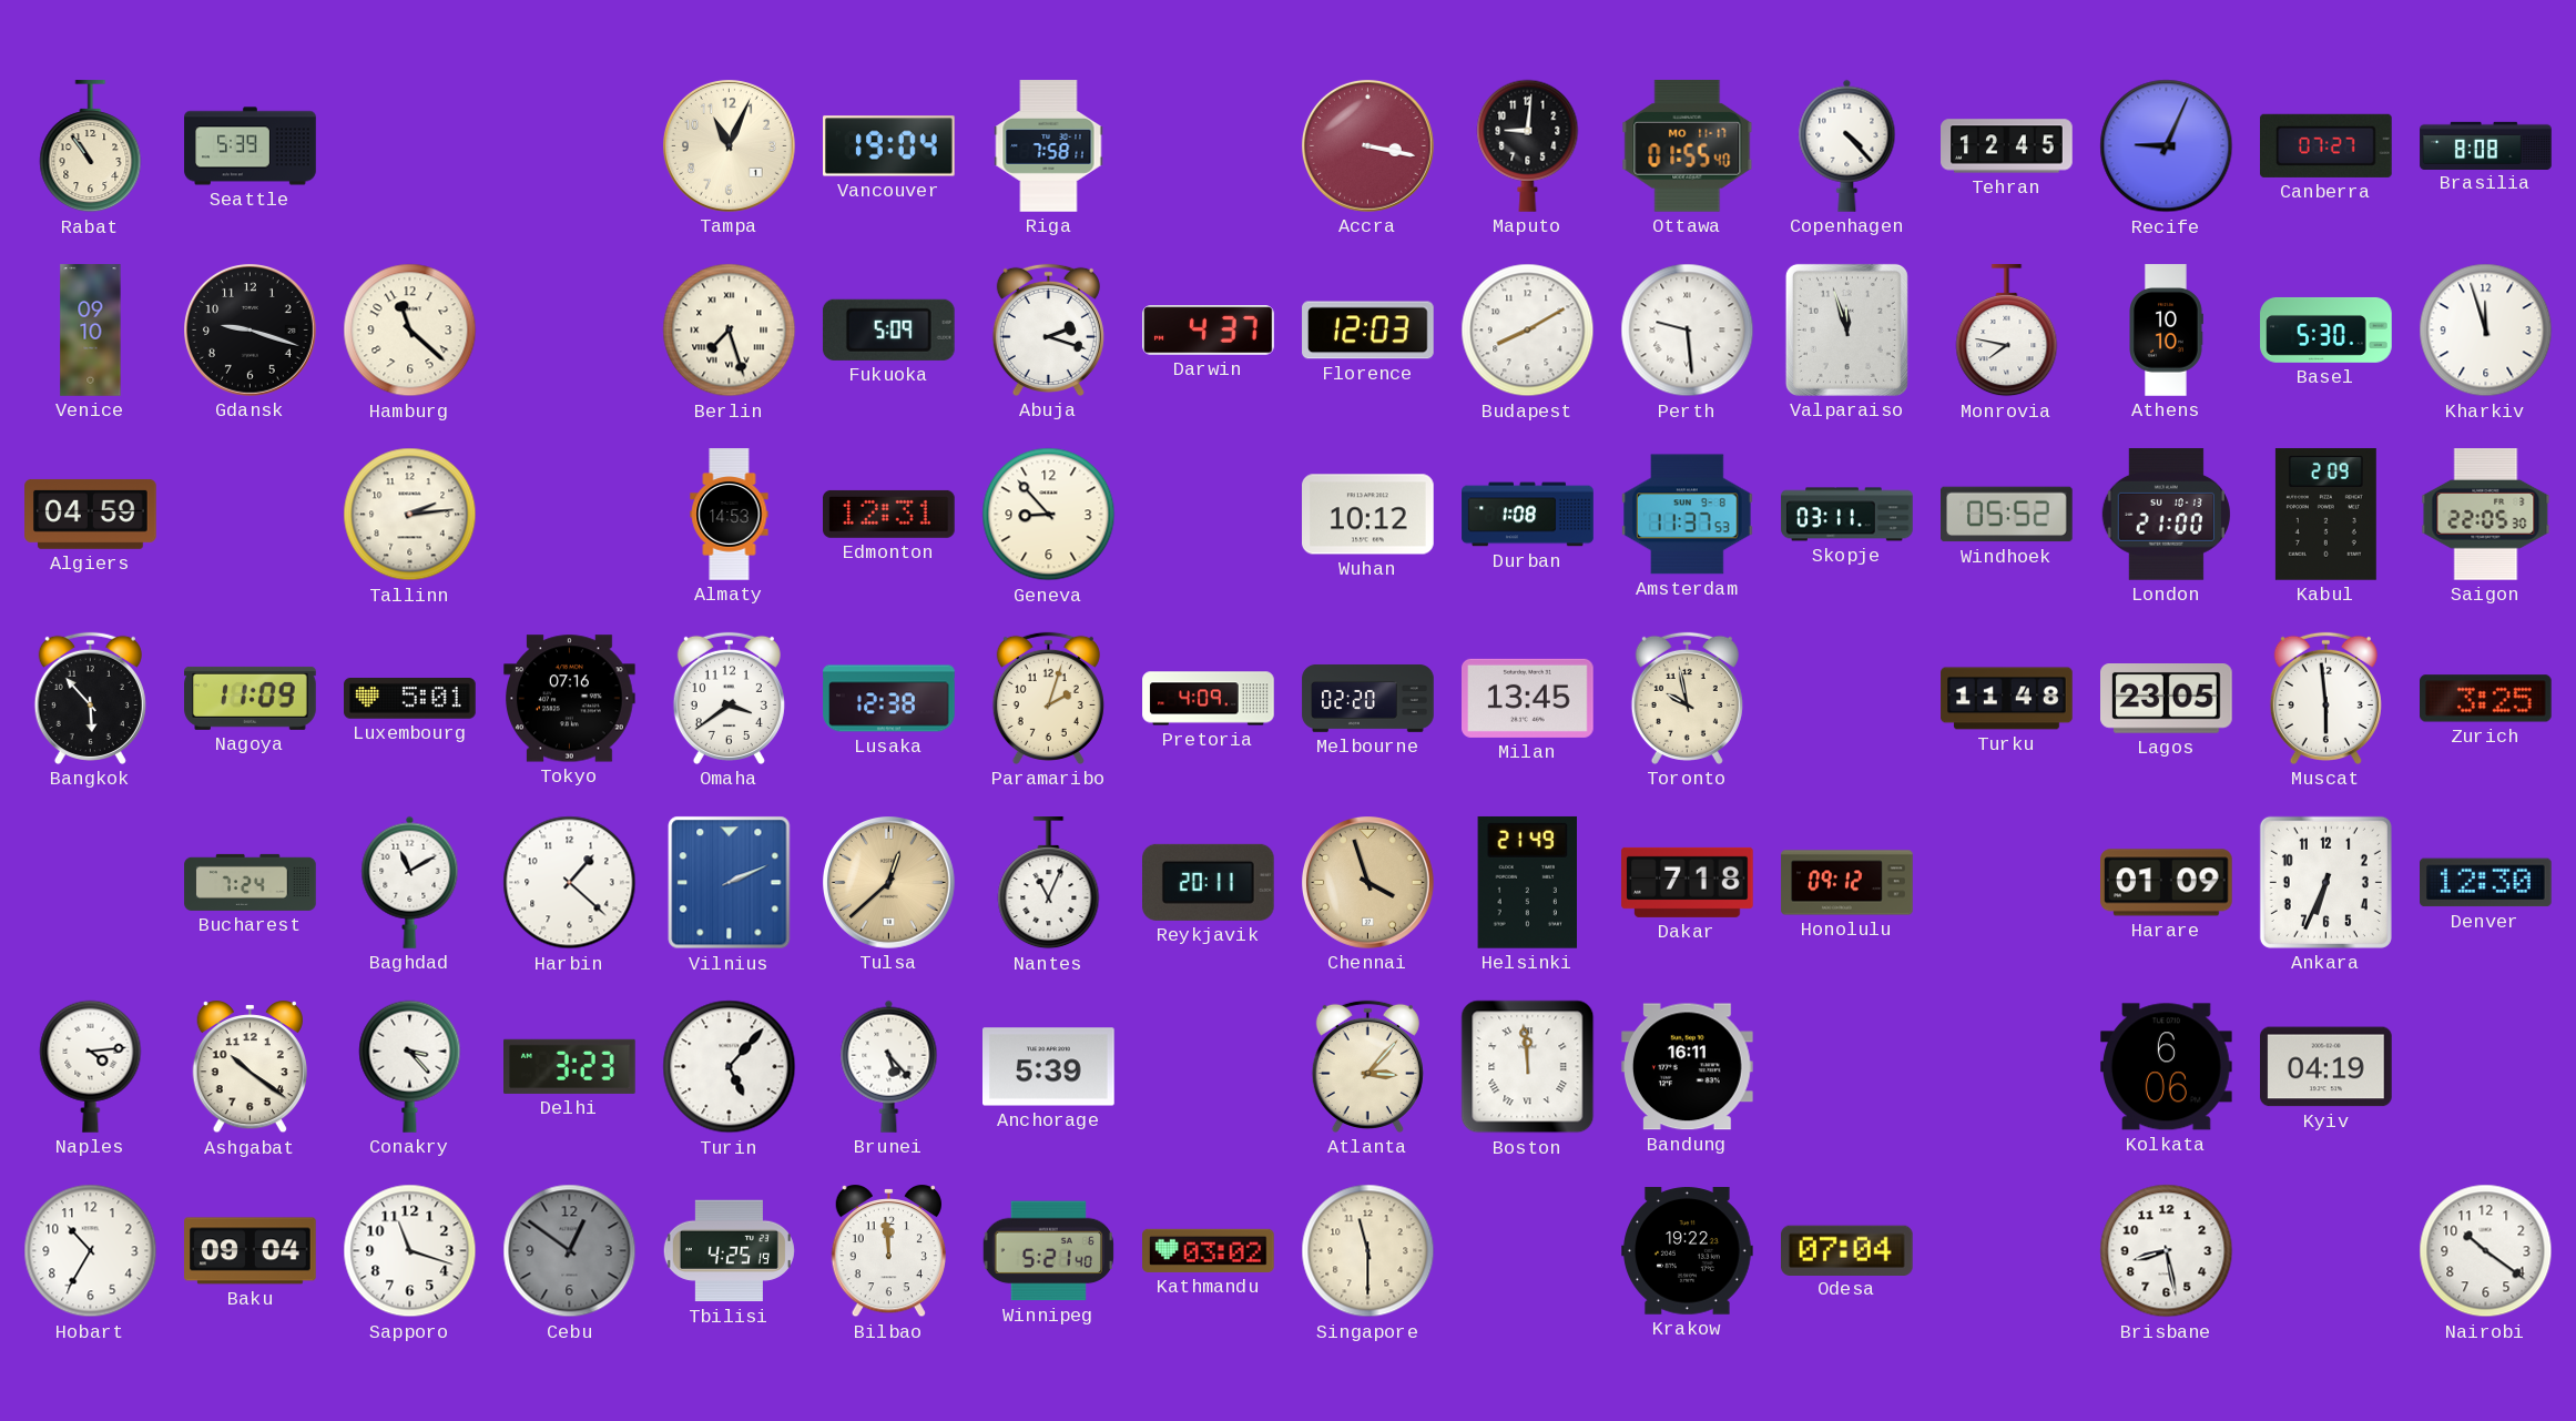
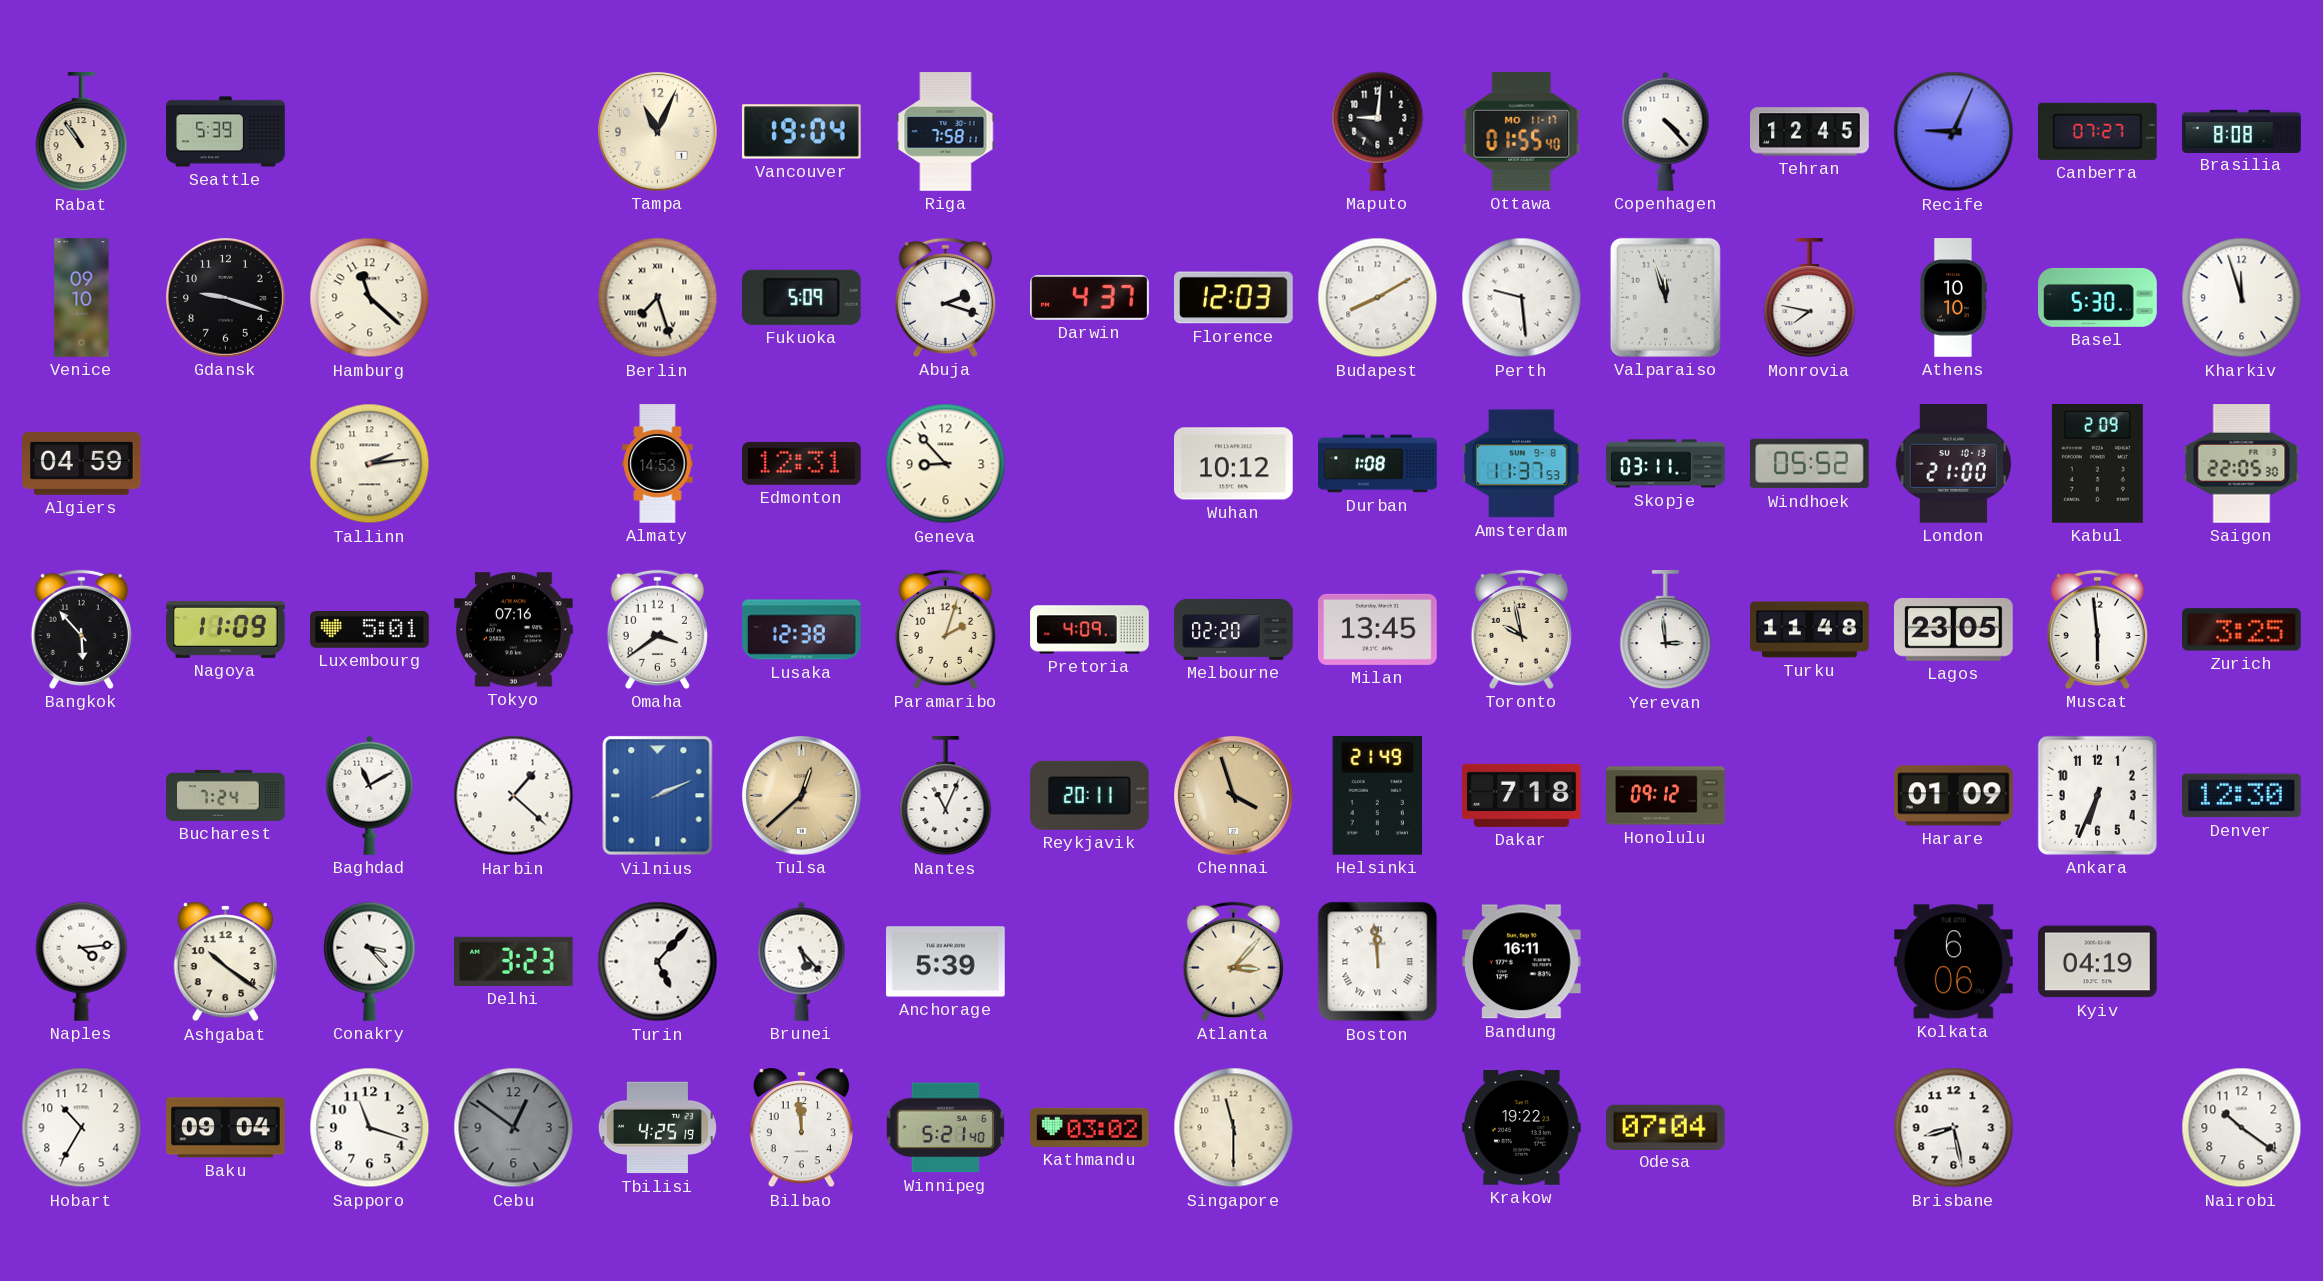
Accra: 3:17 -> none
Yerevan: none -> 2:59
